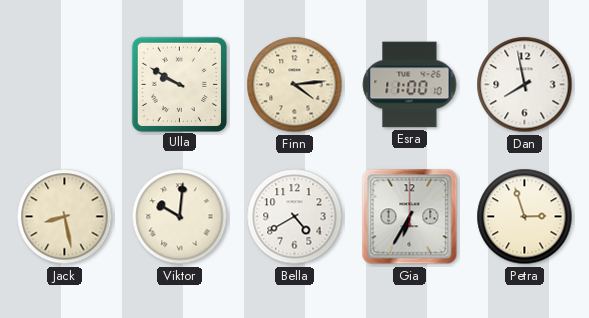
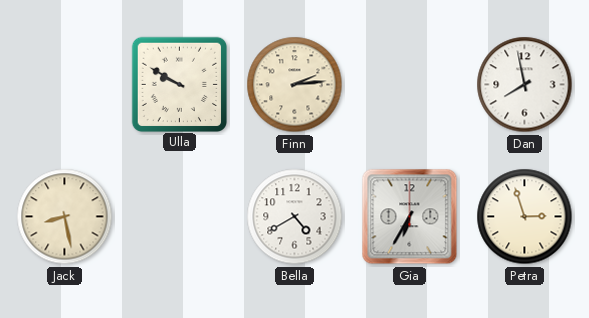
Finn: 4:14 -> 2:14
Esra: 11:00 -> none
Viktor: 10:01 -> none
